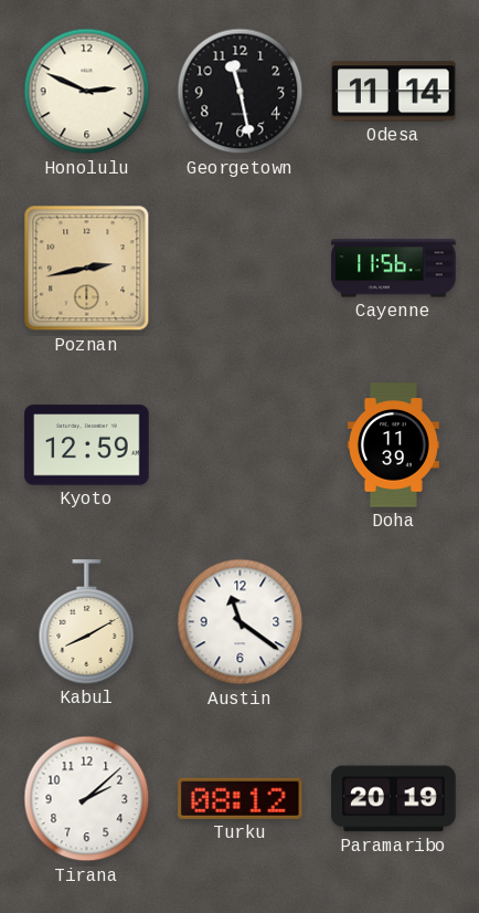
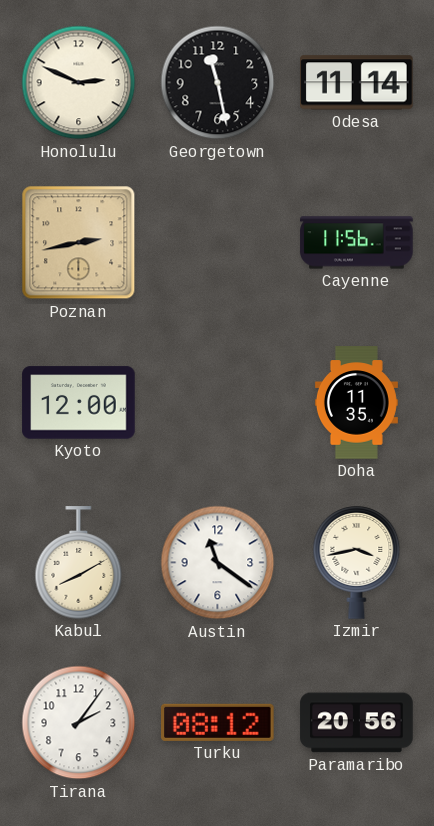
Kyoto: 12:59 -> 12:00
Doha: 11:39 -> 11:35
Izmir: none -> 3:43
Tirana: 2:08 -> 2:06
Paramaribo: 20:19 -> 20:56
